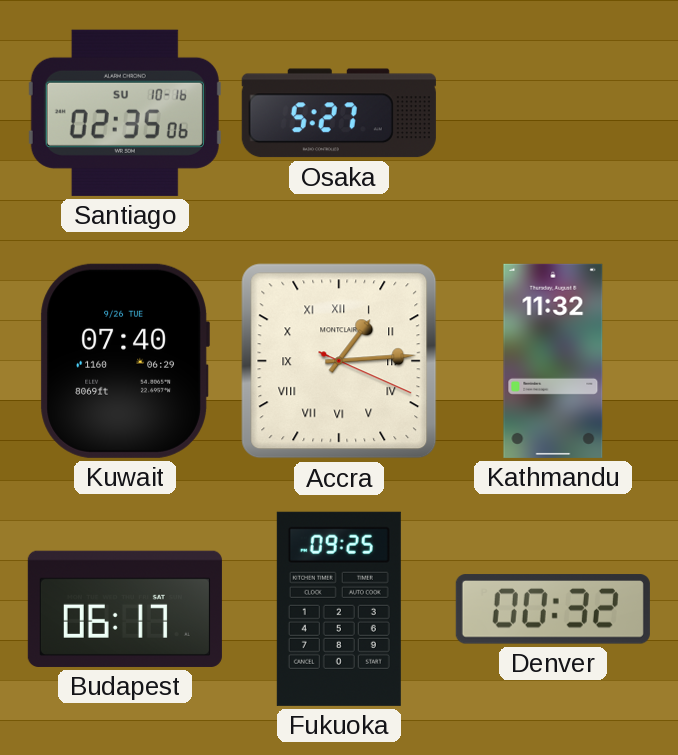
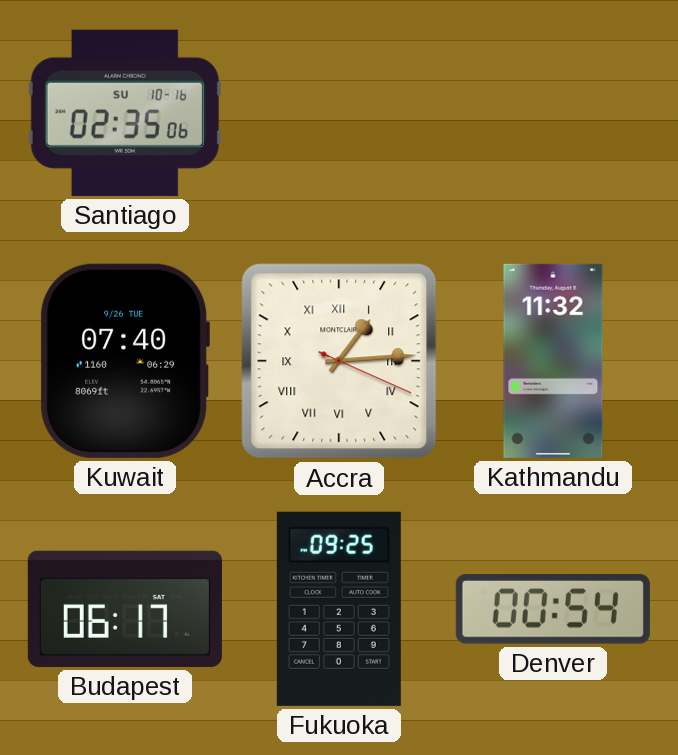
Osaka: 5:27 -> none
Denver: 00:32 -> 00:54
